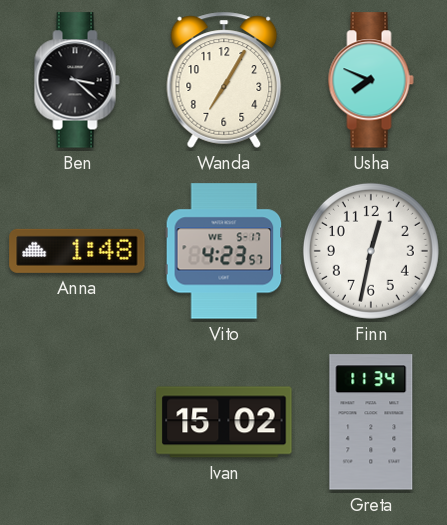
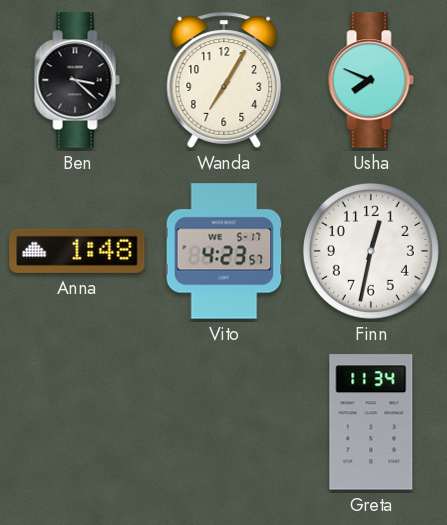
Ivan: 15:02 -> none
